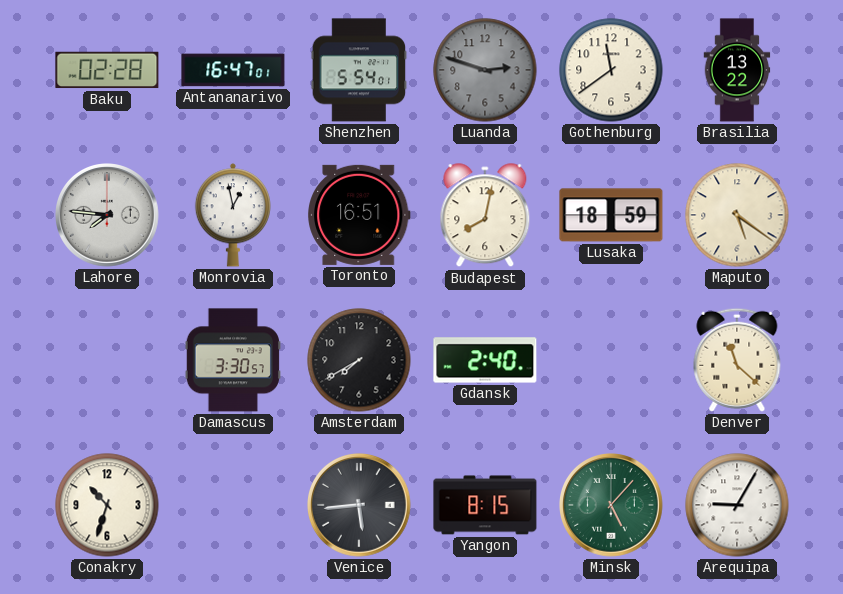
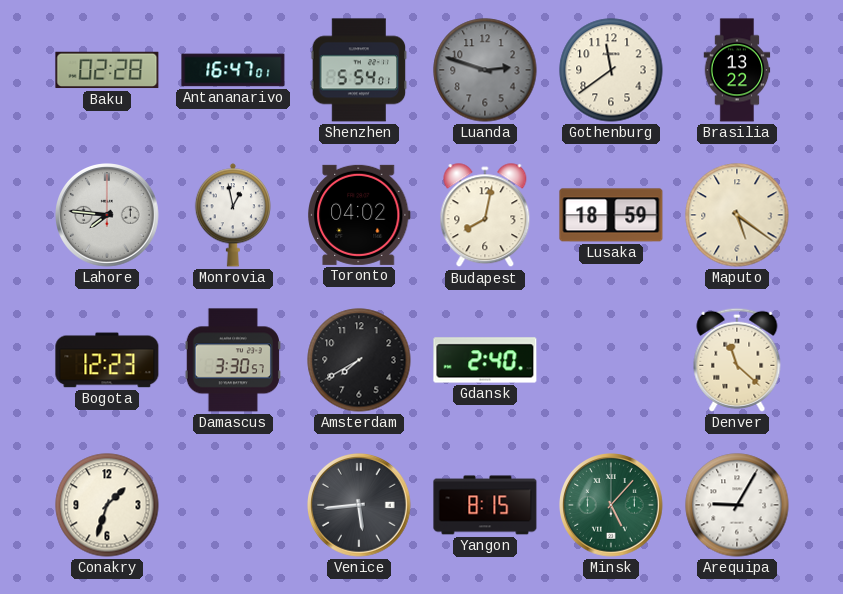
Toronto: 16:51 -> 04:02
Bogota: none -> 12:23
Conakry: 10:33 -> 1:33
